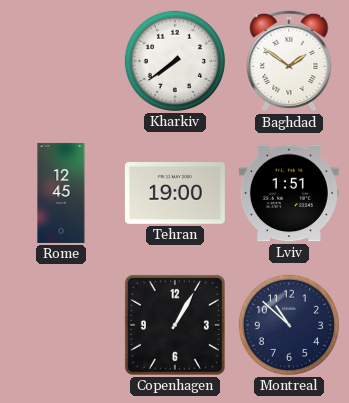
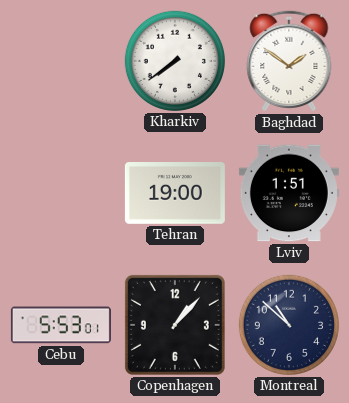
Rome: 12:45 -> none
Cebu: none -> 5:53
Copenhagen: 1:05 -> 1:07
